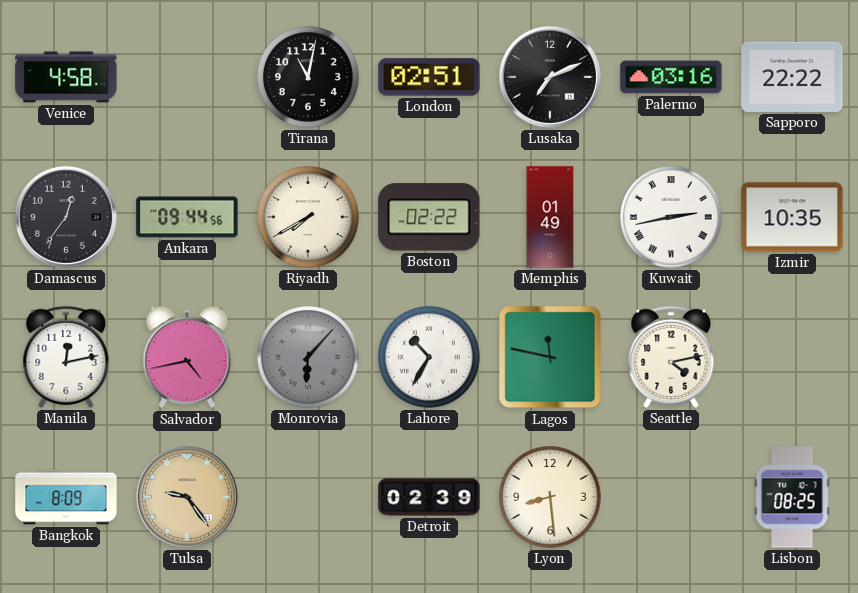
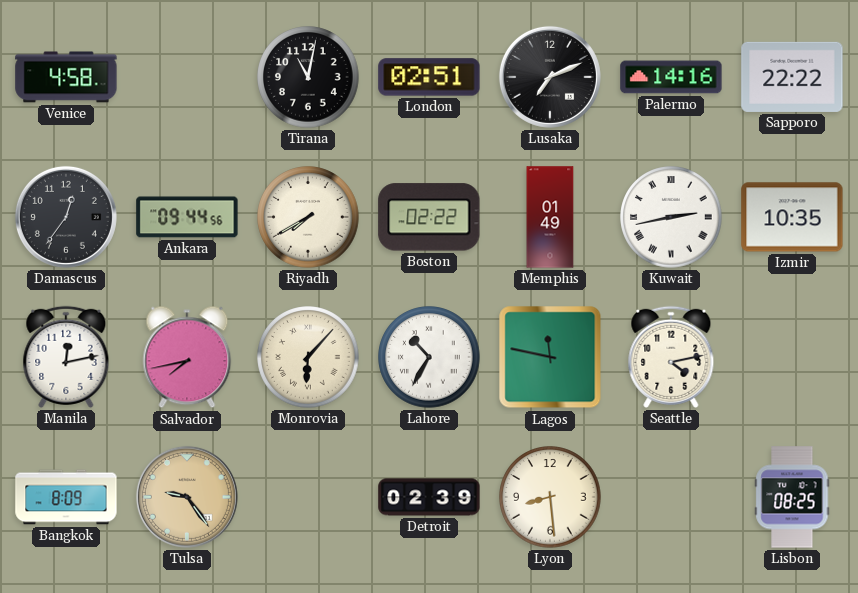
Palermo: 03:16 -> 14:16
Salvador: 4:43 -> 7:43
Monrovia dial: grey -> cream
